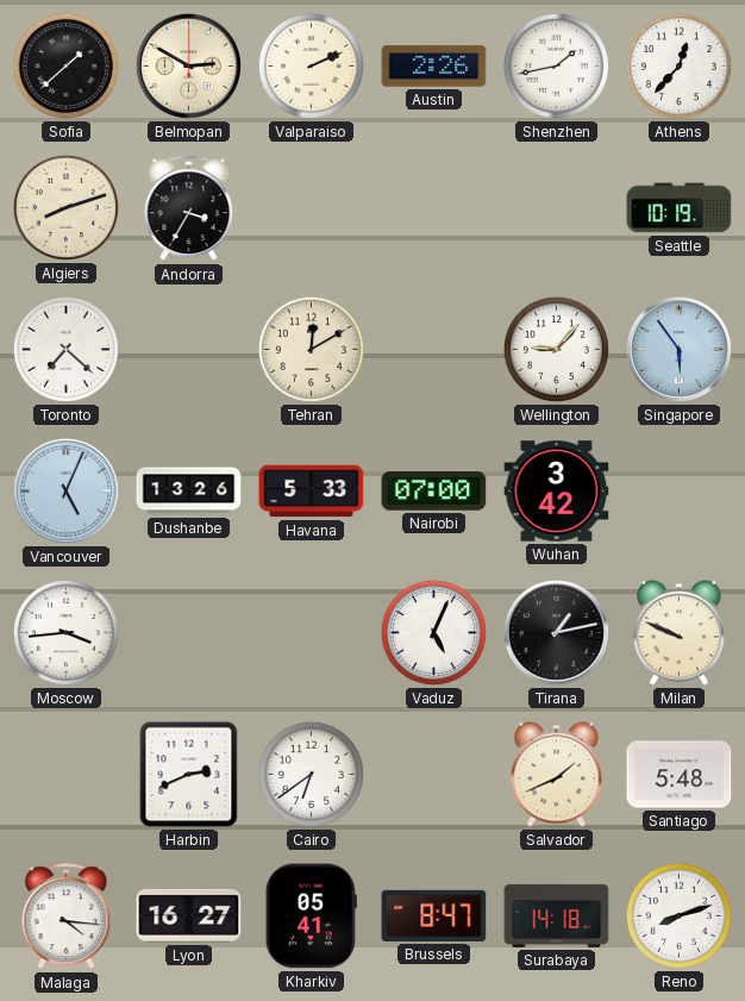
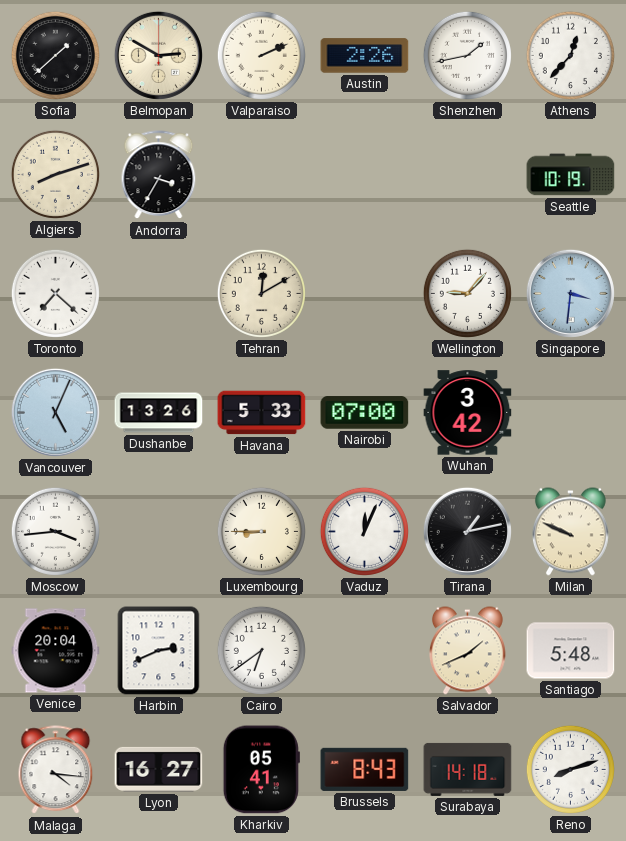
Singapore: 5:54 -> 3:31
Luxembourg: none -> 8:45
Vaduz: 5:04 -> 12:04
Venice: none -> 20:04
Brussels: 8:47 -> 8:43
